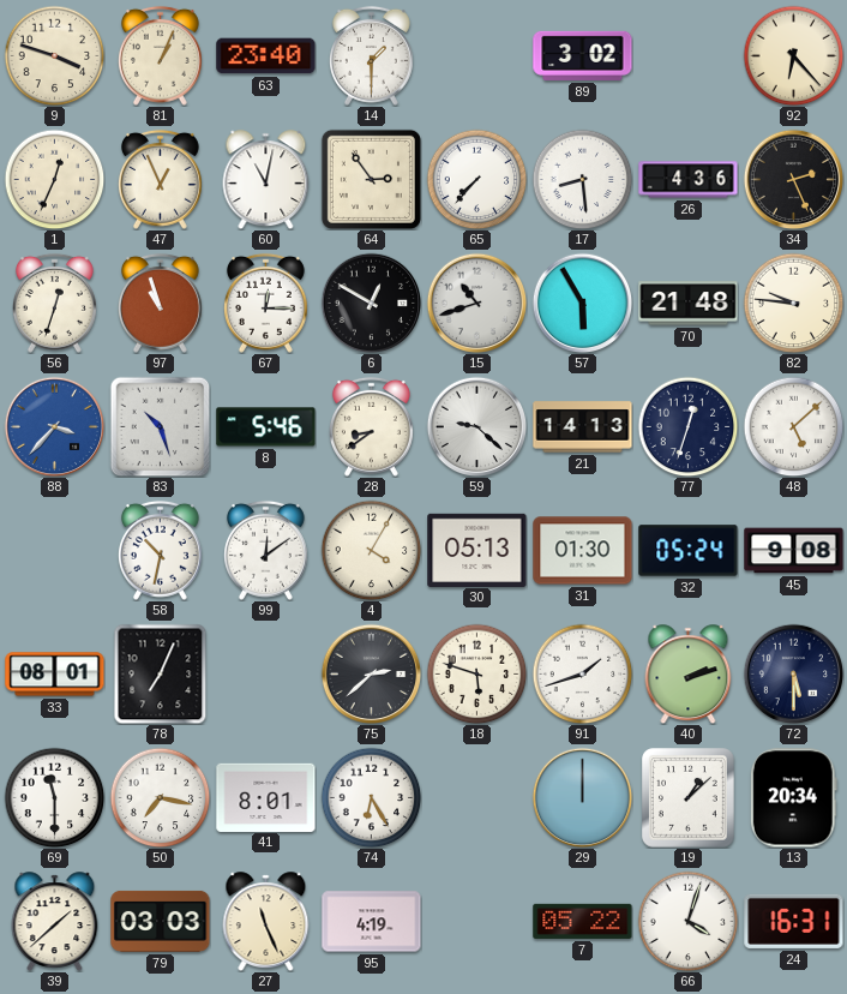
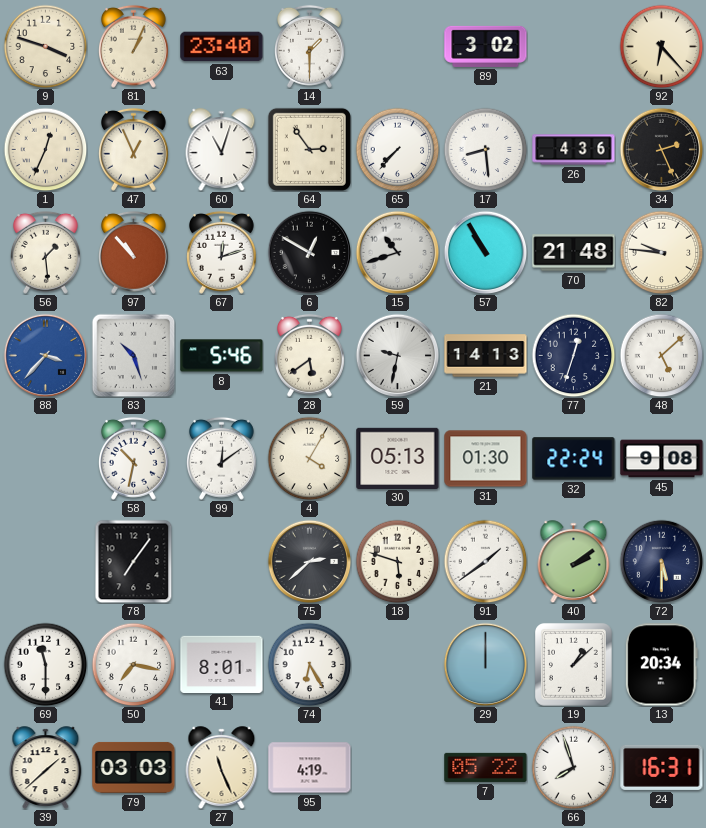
60: 11:02 -> 11:03
56: 12:33 -> 1:29
97: 10:57 -> 10:53
67: 12:15 -> 12:12
57: 5:55 -> 10:55
28: 8:39 -> 5:39
59: 9:22 -> 9:32
32: 05:24 -> 22:24
33: 08:01 -> none
78: 7:04 -> 7:06
91: 1:42 -> 1:39
40: 2:12 -> 2:09
66: 4:03 -> 7:57
